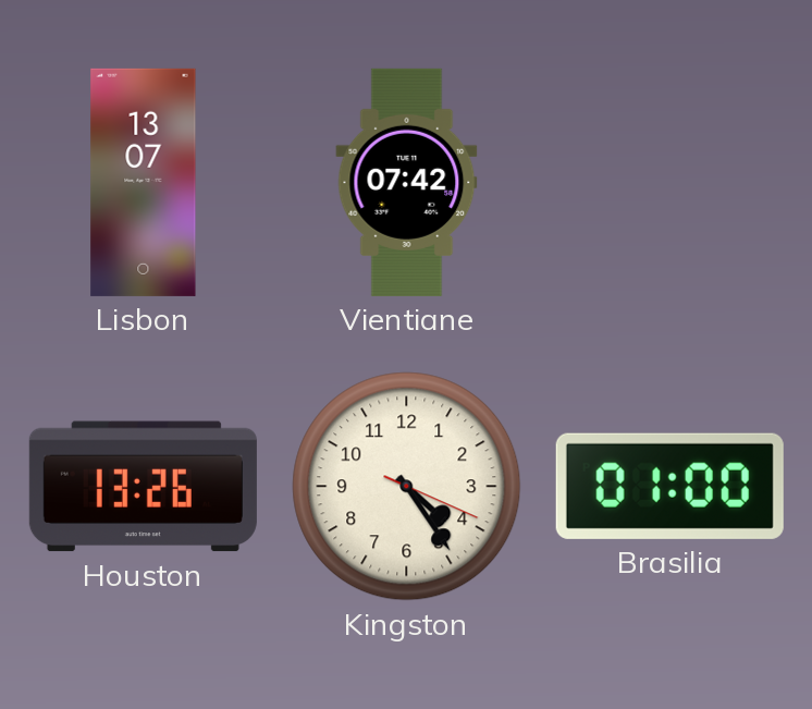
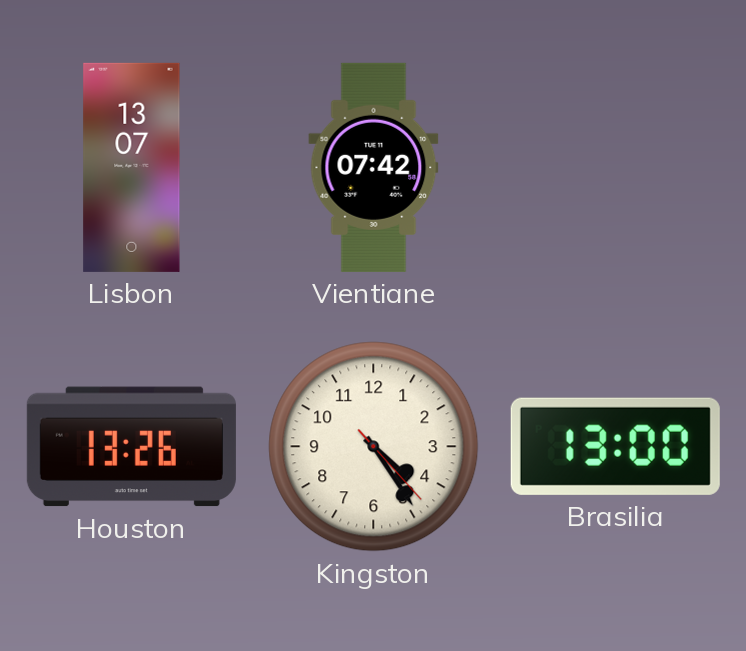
Kingston: 4:24:19 -> 4:24:23
Brasilia: 01:00 -> 13:00
